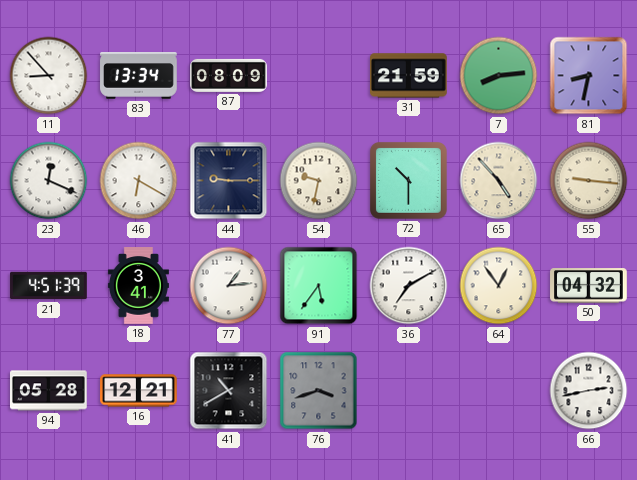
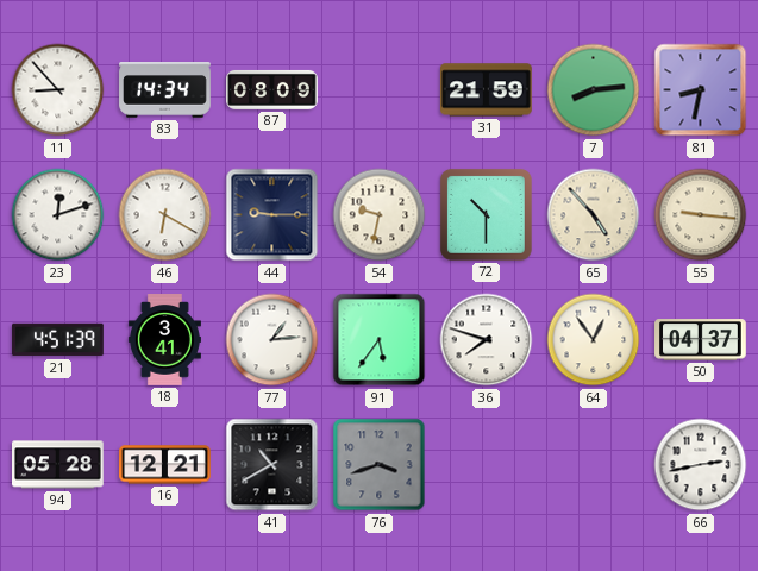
83: 13:34 -> 14:34
23: 12:19 -> 12:12
36: 7:10 -> 7:48
50: 04:32 -> 04:37
